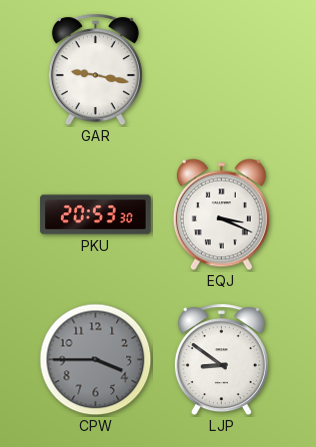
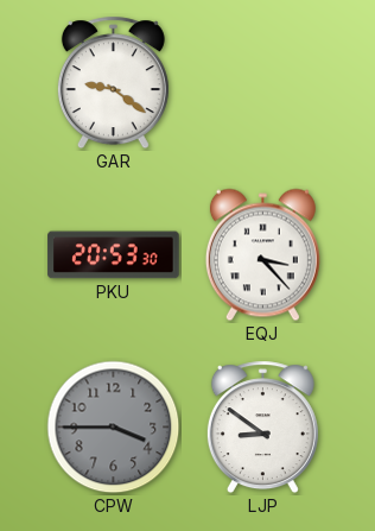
GAR: 9:17 -> 9:21
EQJ: 3:19 -> 3:23
